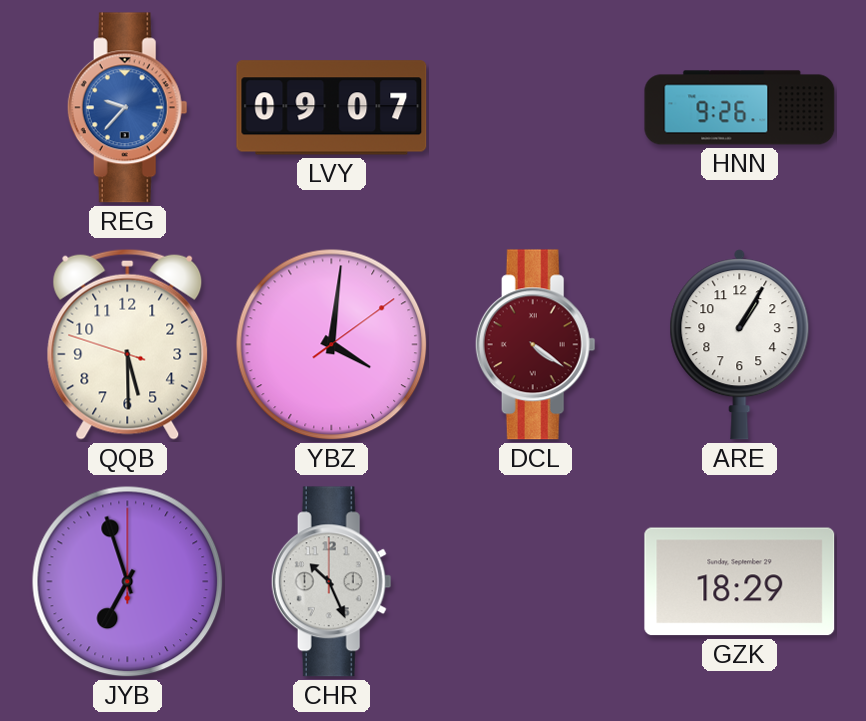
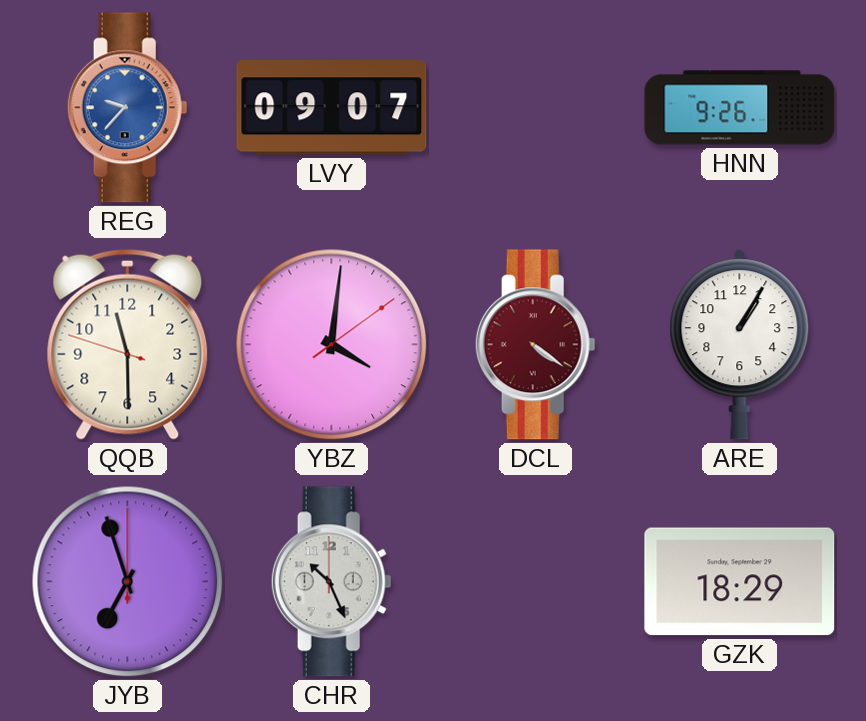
QQB: 5:29 -> 11:29
